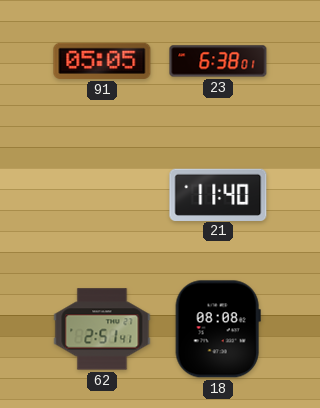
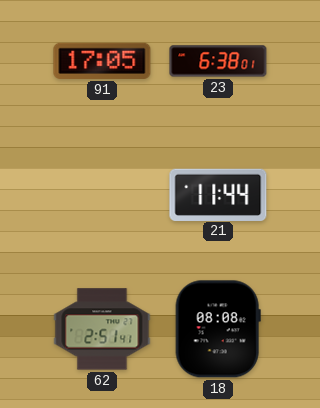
91: 05:05 -> 17:05
21: 11:40 -> 11:44
